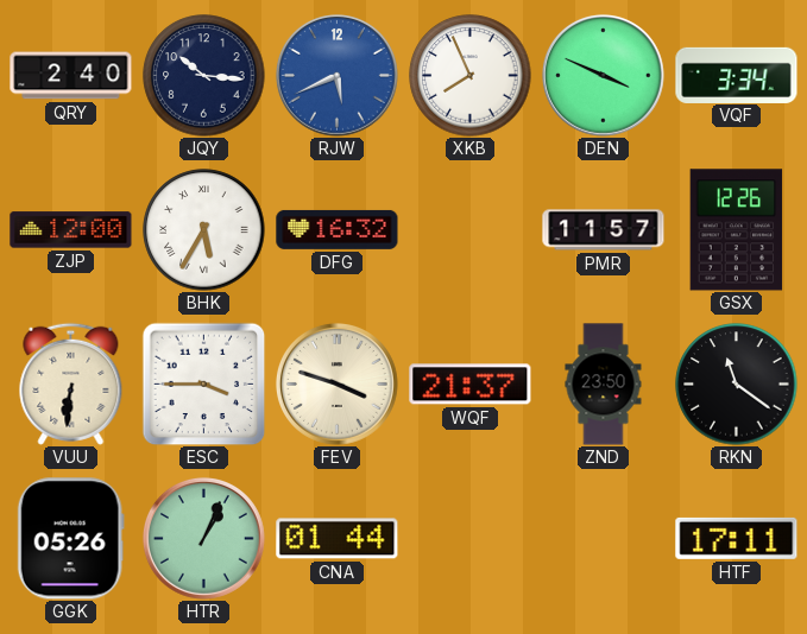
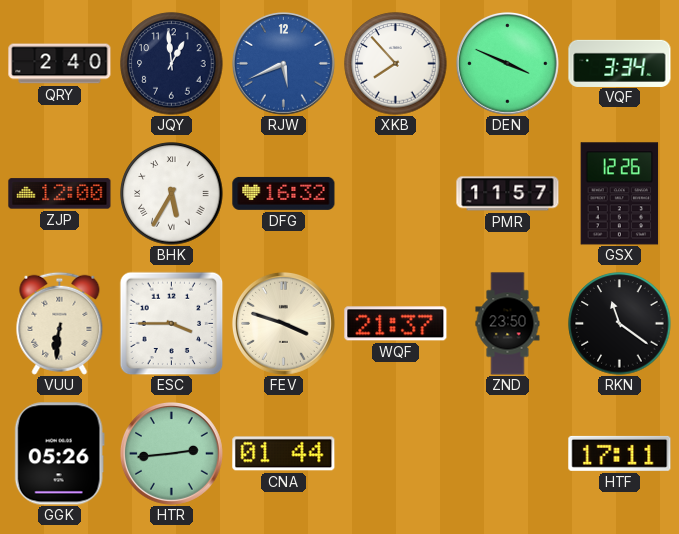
JQY: 10:16 -> 12:59
XKB: 7:56 -> 7:53
HTR: 1:04 -> 2:44
